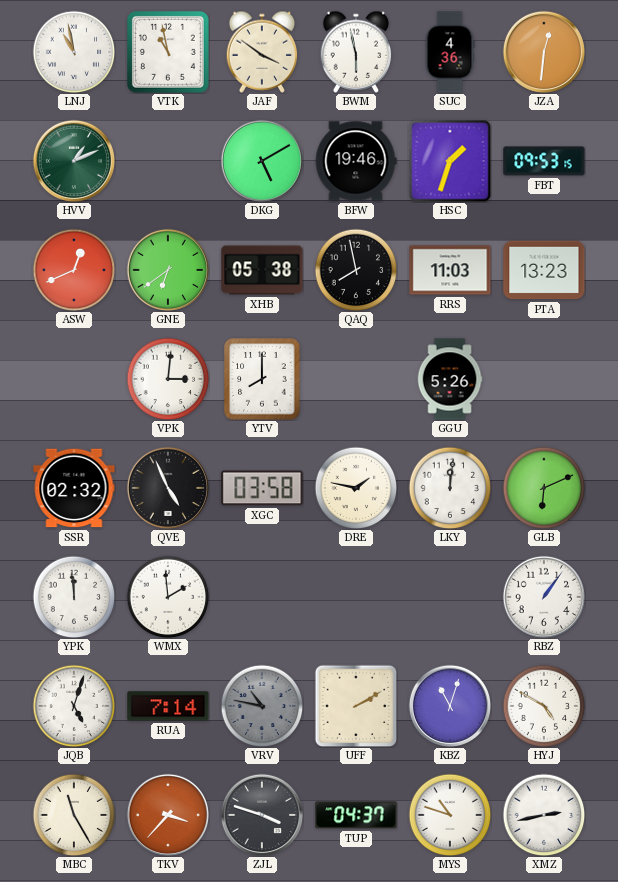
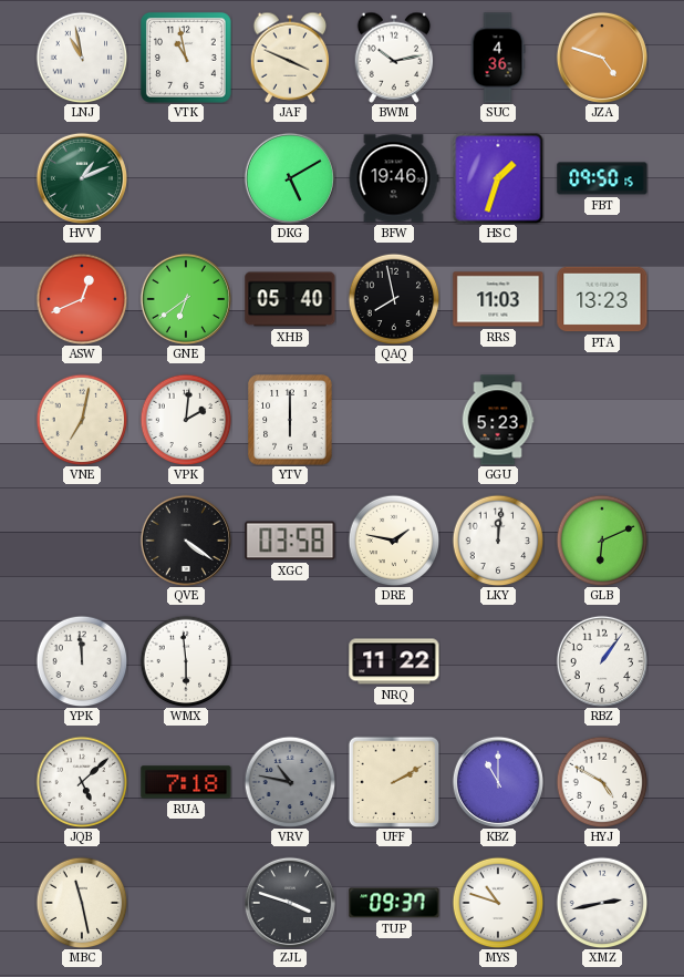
JAF: 3:51 -> 3:49
BWM: 5:58 -> 10:13
JZA: 12:31 -> 4:48
FBT: 09:53 -> 09:50
XHB: 05:38 -> 05:40
VNE: none -> 7:02
VPK: 3:01 -> 2:01
YTV: 8:00 -> 6:00
GGU: 5:26 -> 5:23
SSR: 02:32 -> none
QVE: 4:56 -> 4:21
WMX: 1:59 -> 5:59
NRQ: none -> 11:22
JQB: 5:03 -> 5:08
RUA: 7:14 -> 7:18
KBZ: 11:03 -> 11:00
MBC: 11:25 -> 11:28
TKV: 3:37 -> none
TUP: 04:37 -> 09:37
